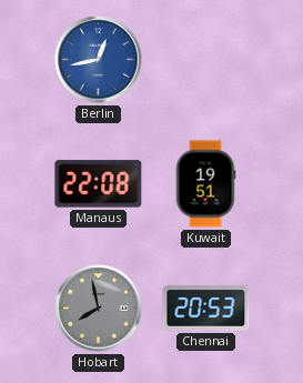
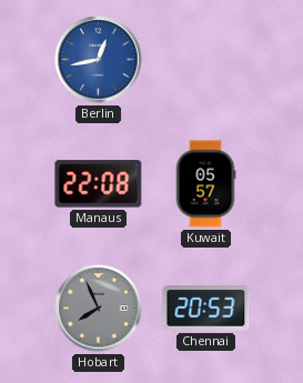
Kuwait: 19:51 -> 05:57
Hobart: 7:58 -> 7:56
